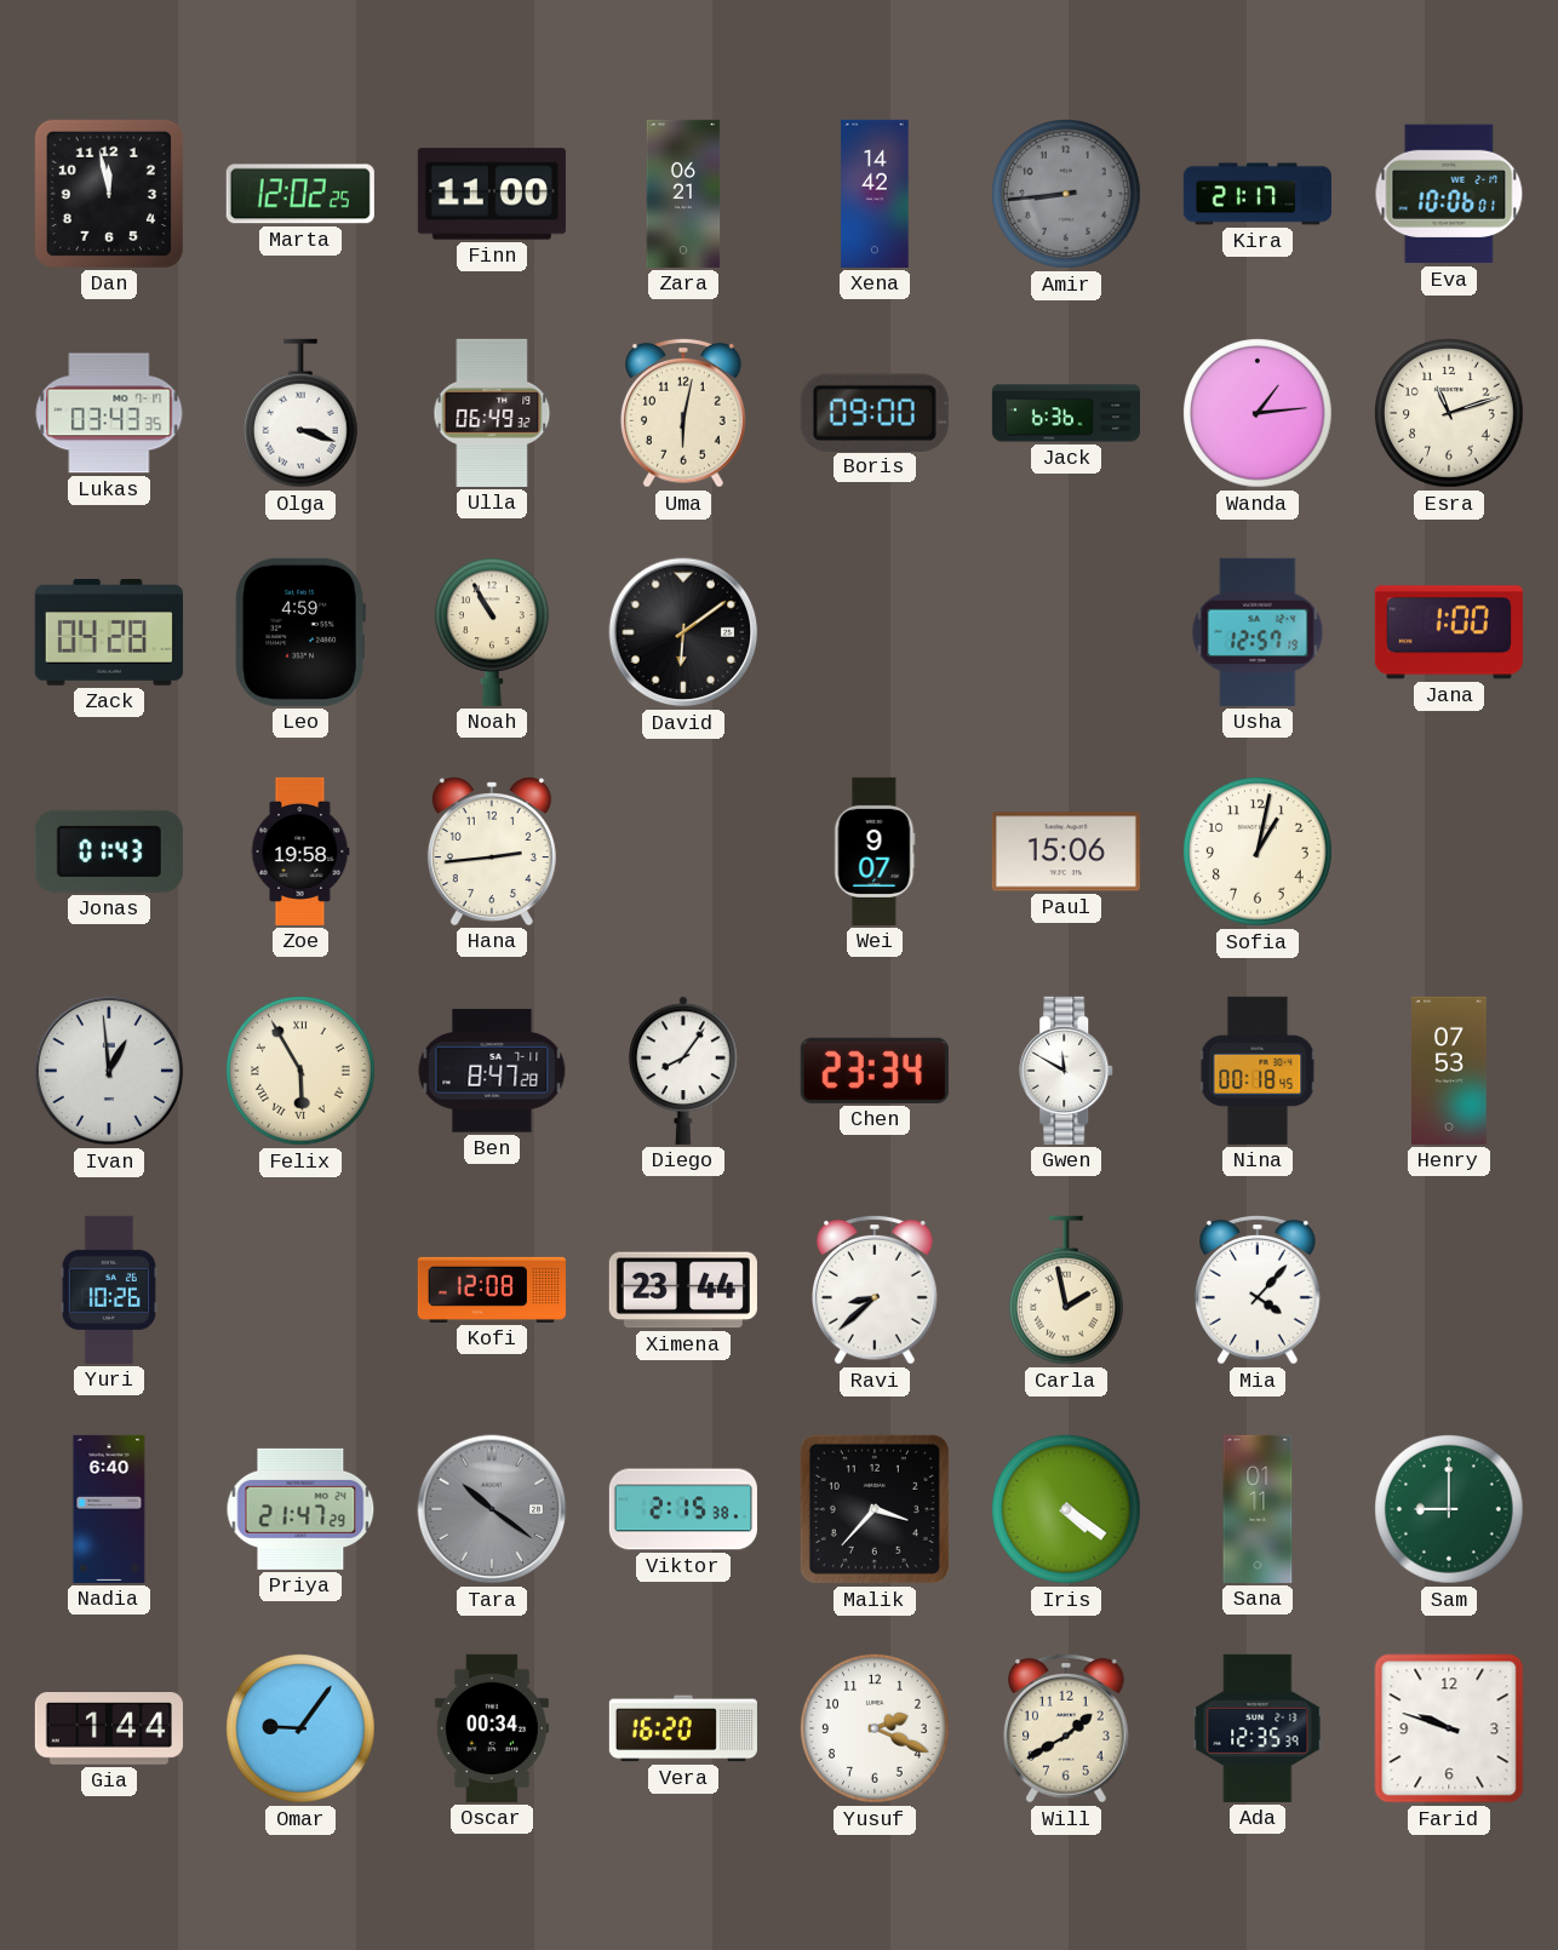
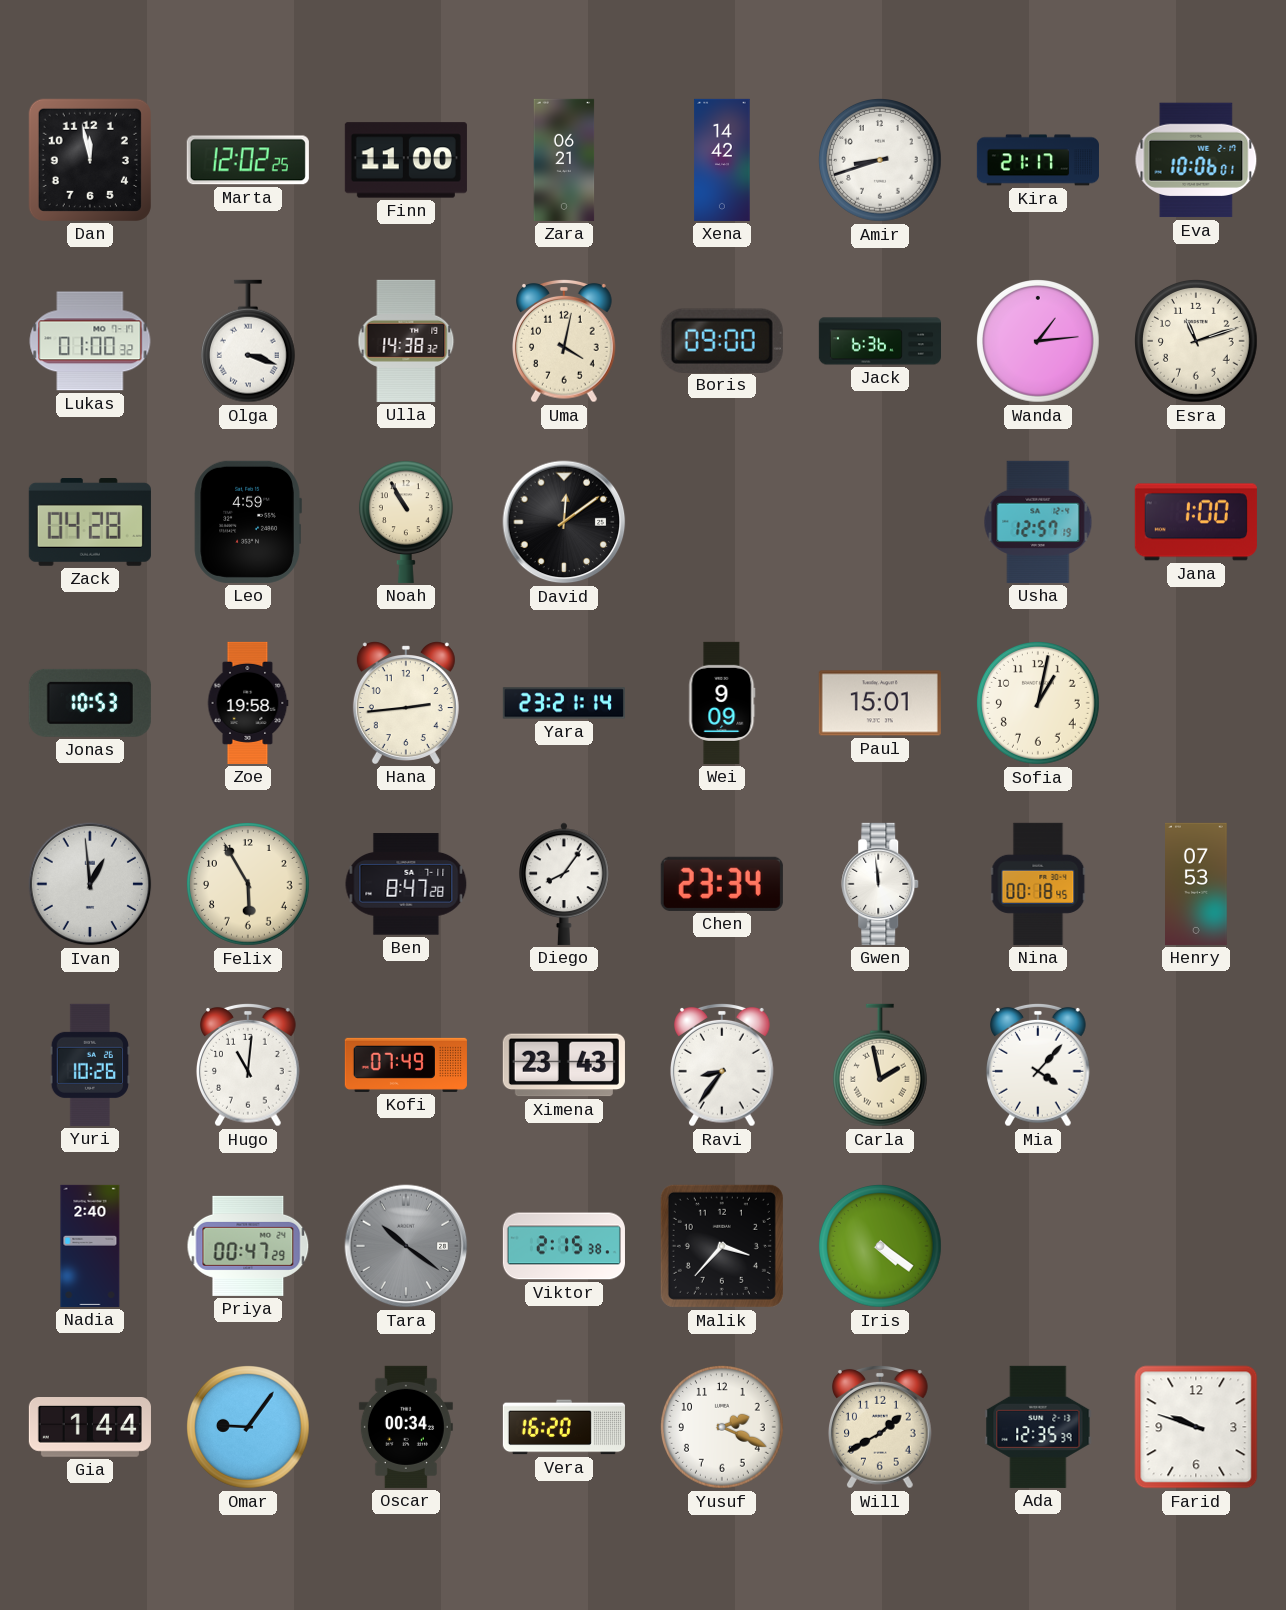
Amir: 8:44 -> 8:42
Amir dial: grey -> white
Lukas: 03:43 -> 01:00
Ulla: 06:49 -> 14:38
Uma: 6:02 -> 4:02
David: 6:09 -> 12:09
Jonas: 01:43 -> 10:53
Yara: none -> 23:21
Wei: 9:07 -> 9:09
Paul: 15:06 -> 15:01
Felix numerals: Roman -> Arabic
Gwen: 11:50 -> 11:59
Hugo: none -> 11:01
Kofi: 12:08 -> 07:49
Ximena: 23:44 -> 23:43
Ravi: 8:38 -> 8:36
Nadia: 6:40 -> 2:40
Priya: 21:47 -> 00:47
Sana: 01:11 -> none
Sam: 9:00 -> none
